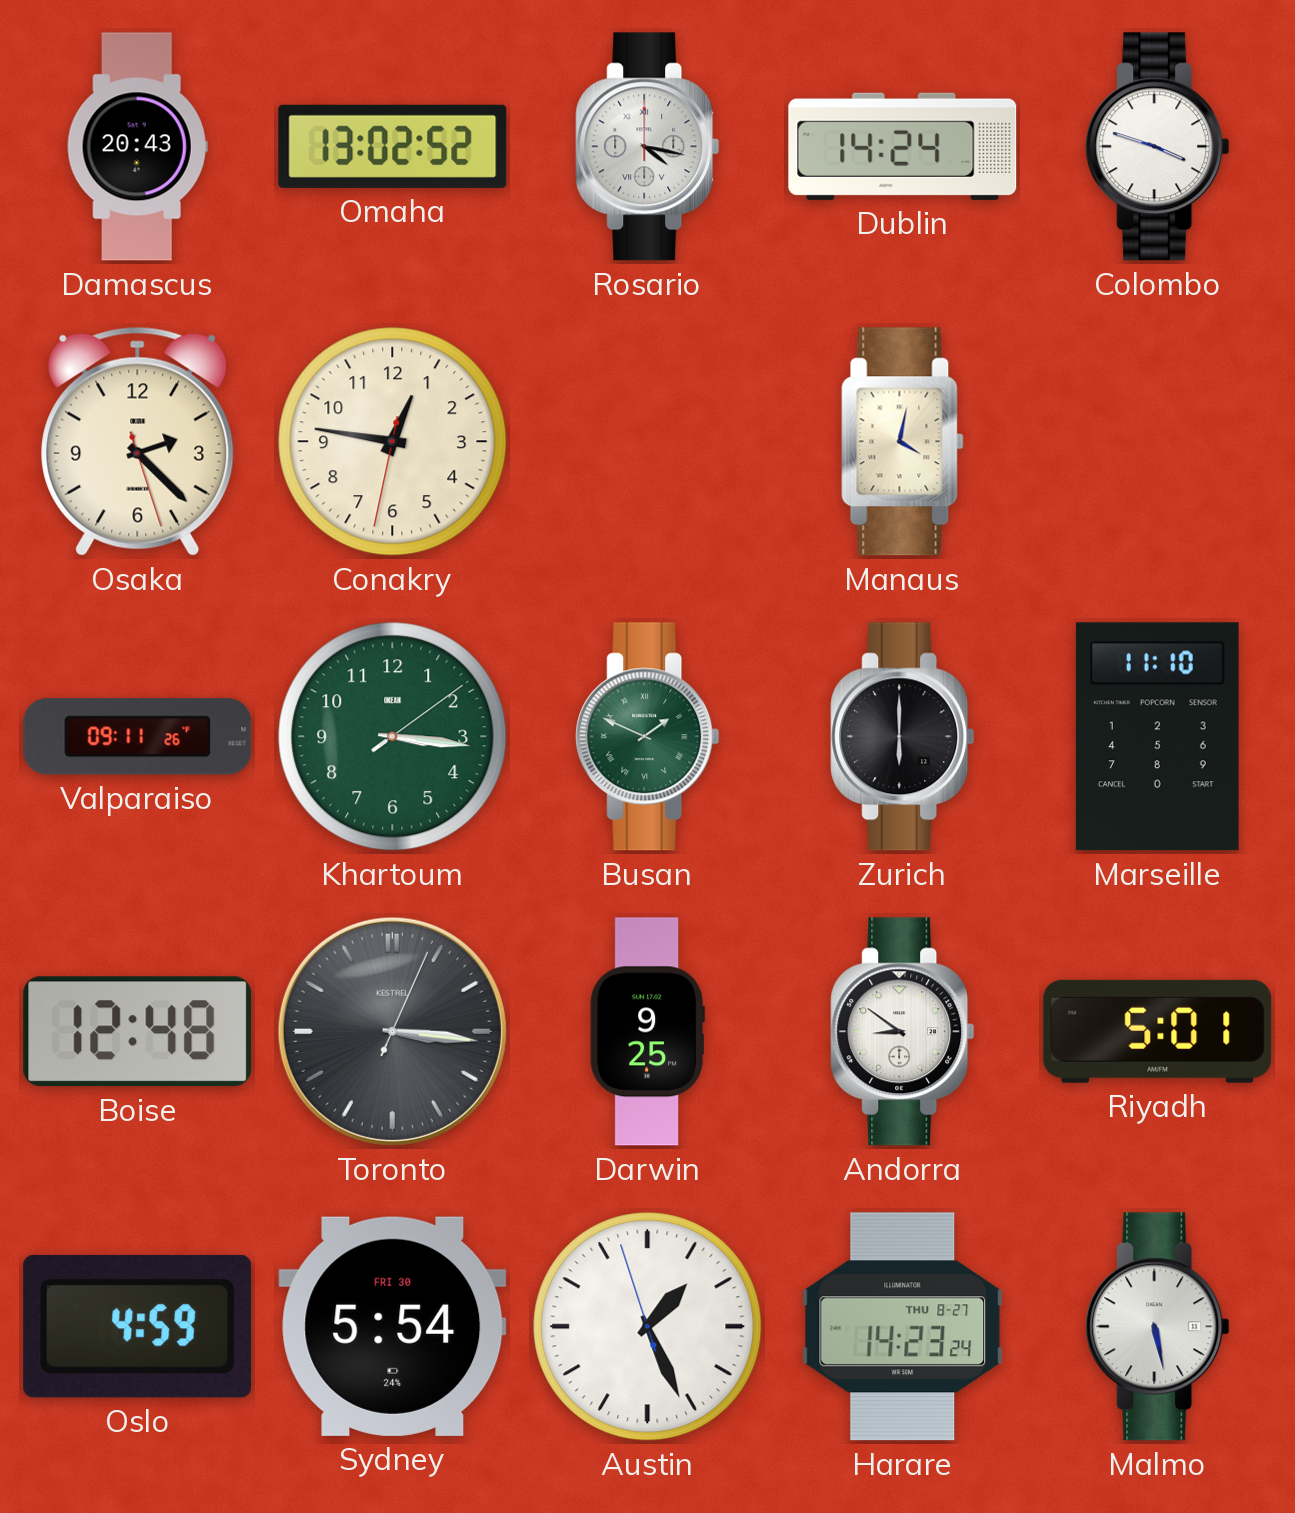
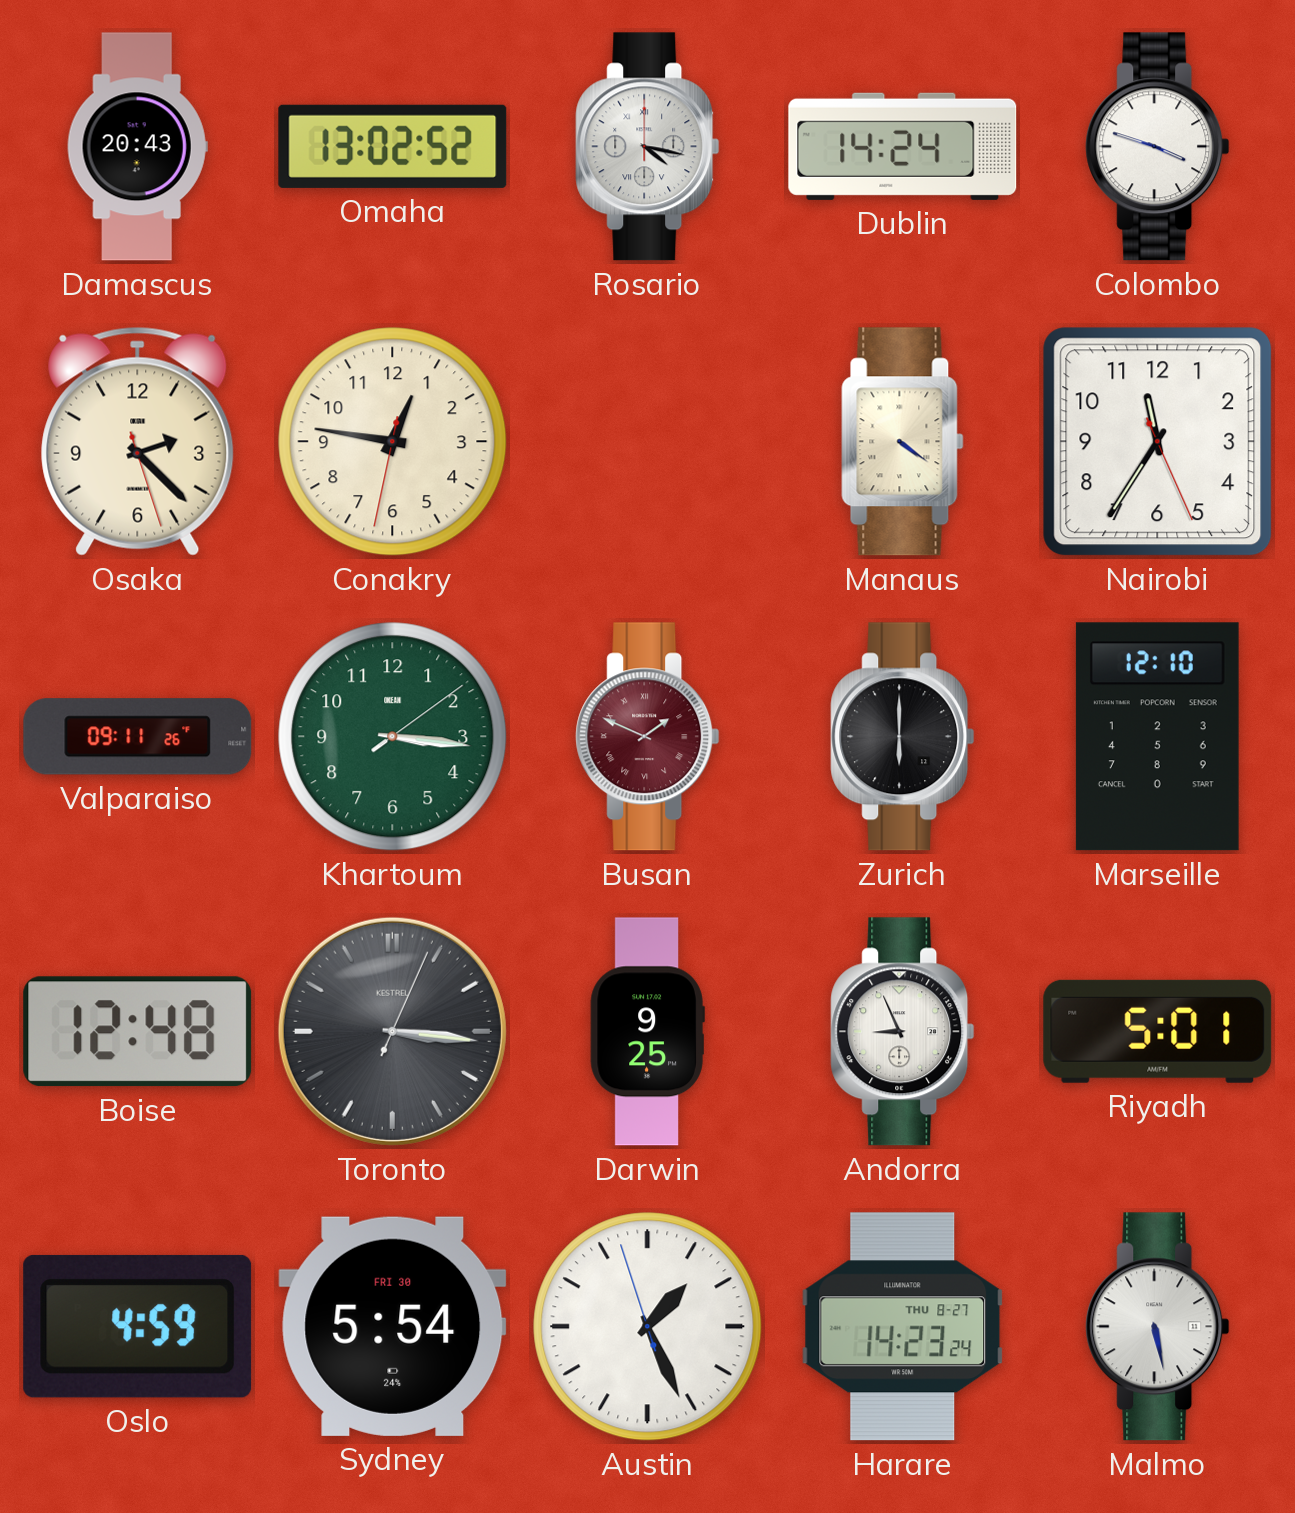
Manaus: 4:02 -> 4:21
Nairobi: none -> 11:35
Busan dial: green -> burgundy
Marseille: 11:10 -> 12:10
Andorra: 8:51 -> 8:56
